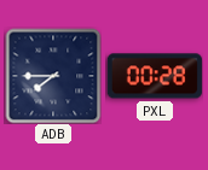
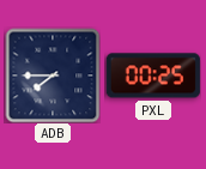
PXL: 00:28 -> 00:25
